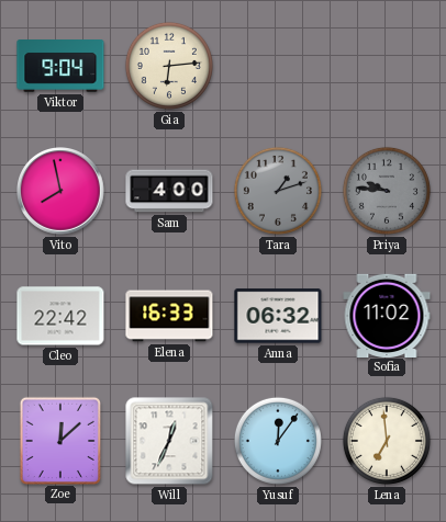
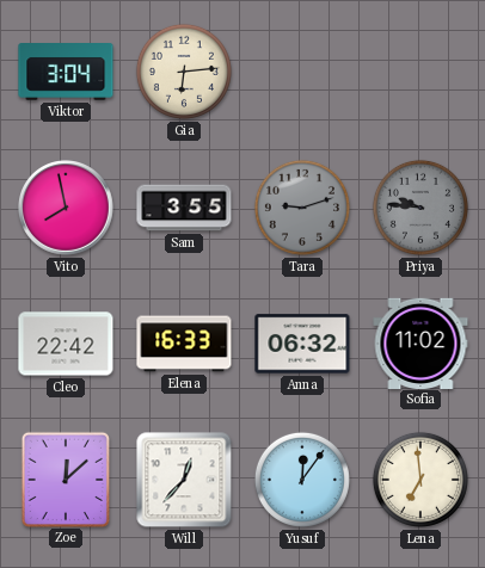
Viktor: 9:04 -> 3:04
Sam: 4:00 -> 3:55
Tara: 1:12 -> 9:12
Will: 12:34 -> 12:37
